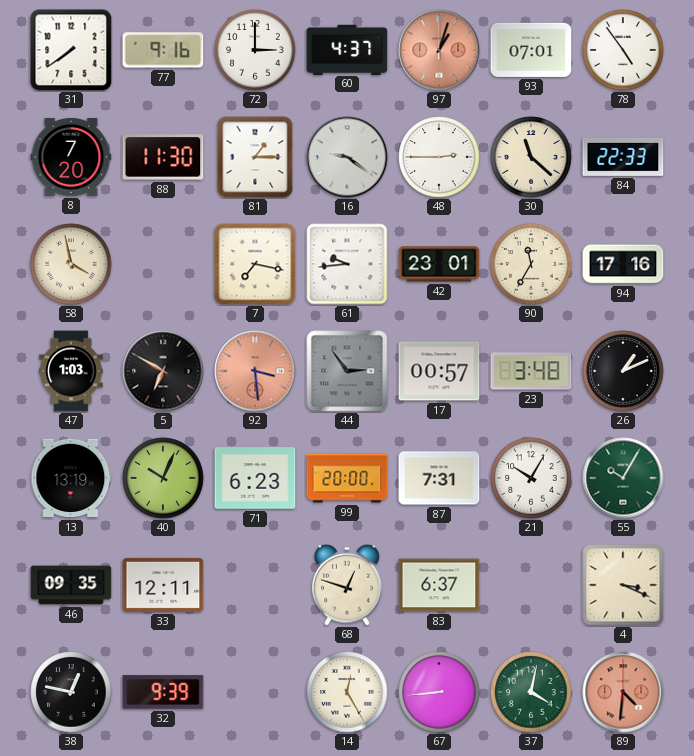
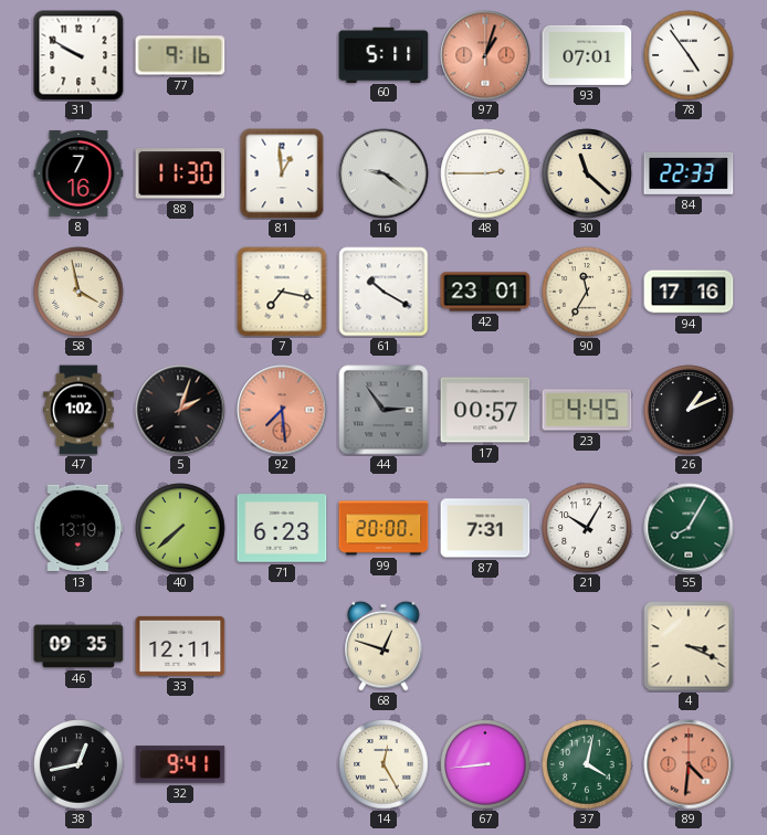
31: 7:39 -> 9:50
72: 3:00 -> none
60: 4:37 -> 5:11
8: 7:20 -> 7:16
81: 1:15 -> 12:59
61: 9:44 -> 10:20
47: 1:03 -> 1:02
5: 6:50 -> 2:03
92: 3:29 -> 7:29
23: 3:48 -> 4:45
40: 10:04 -> 7:38
55: 10:05 -> 8:05
83: 6:37 -> none
38: 12:47 -> 12:43
32: 9:39 -> 9:41
